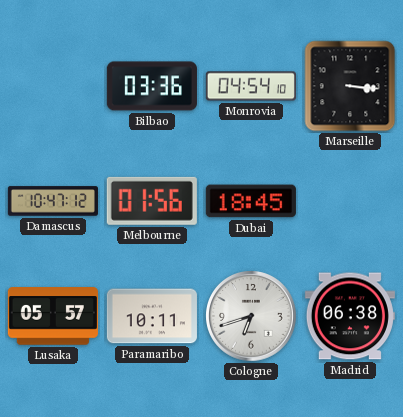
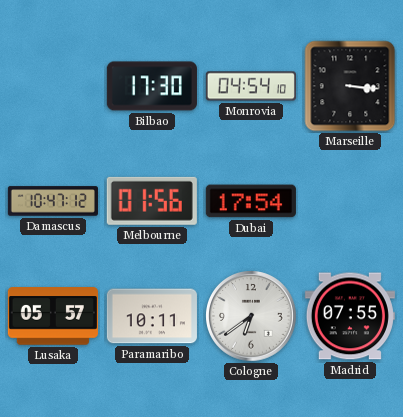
Bilbao: 03:36 -> 17:30
Dubai: 18:45 -> 17:54
Cologne: 6:42 -> 6:39
Madrid: 06:38 -> 07:55
